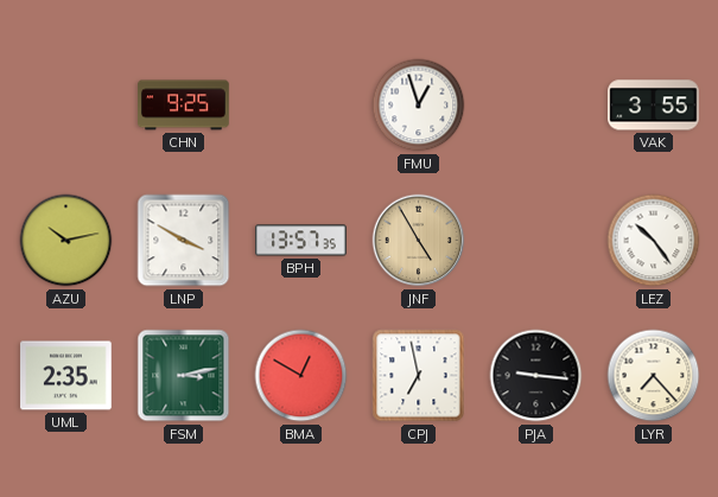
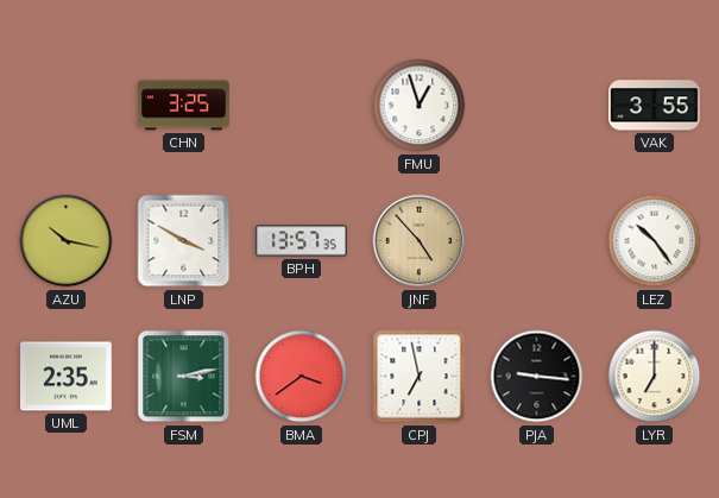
CHN: 9:25 -> 3:25
AZU: 10:13 -> 10:17
JNF: 4:55 -> 4:53
BMA: 12:50 -> 3:39
LYR: 7:23 -> 7:00
